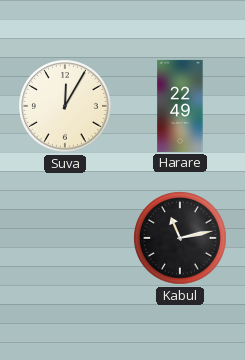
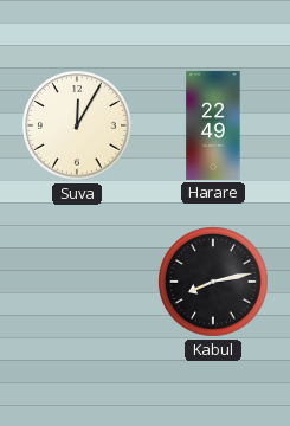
Kabul: 11:13 -> 8:13
